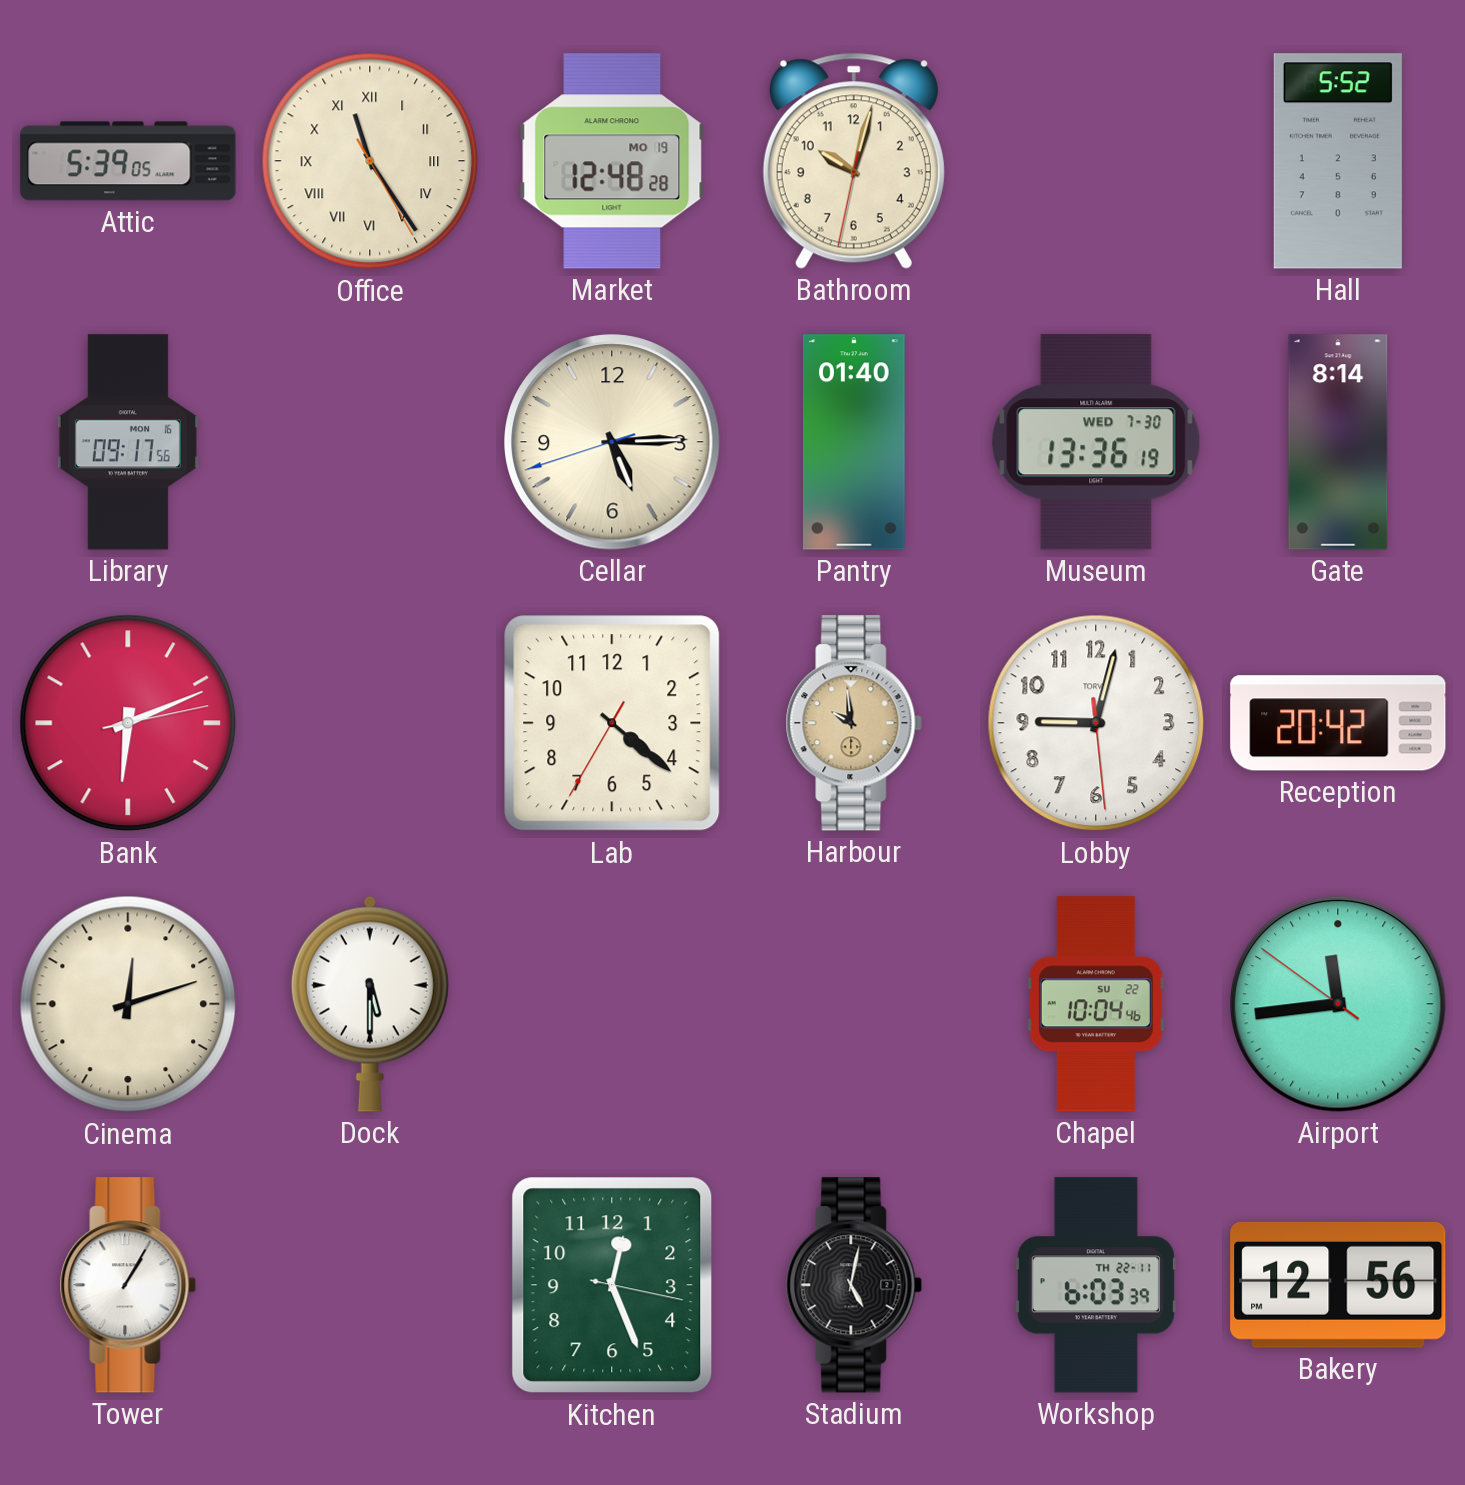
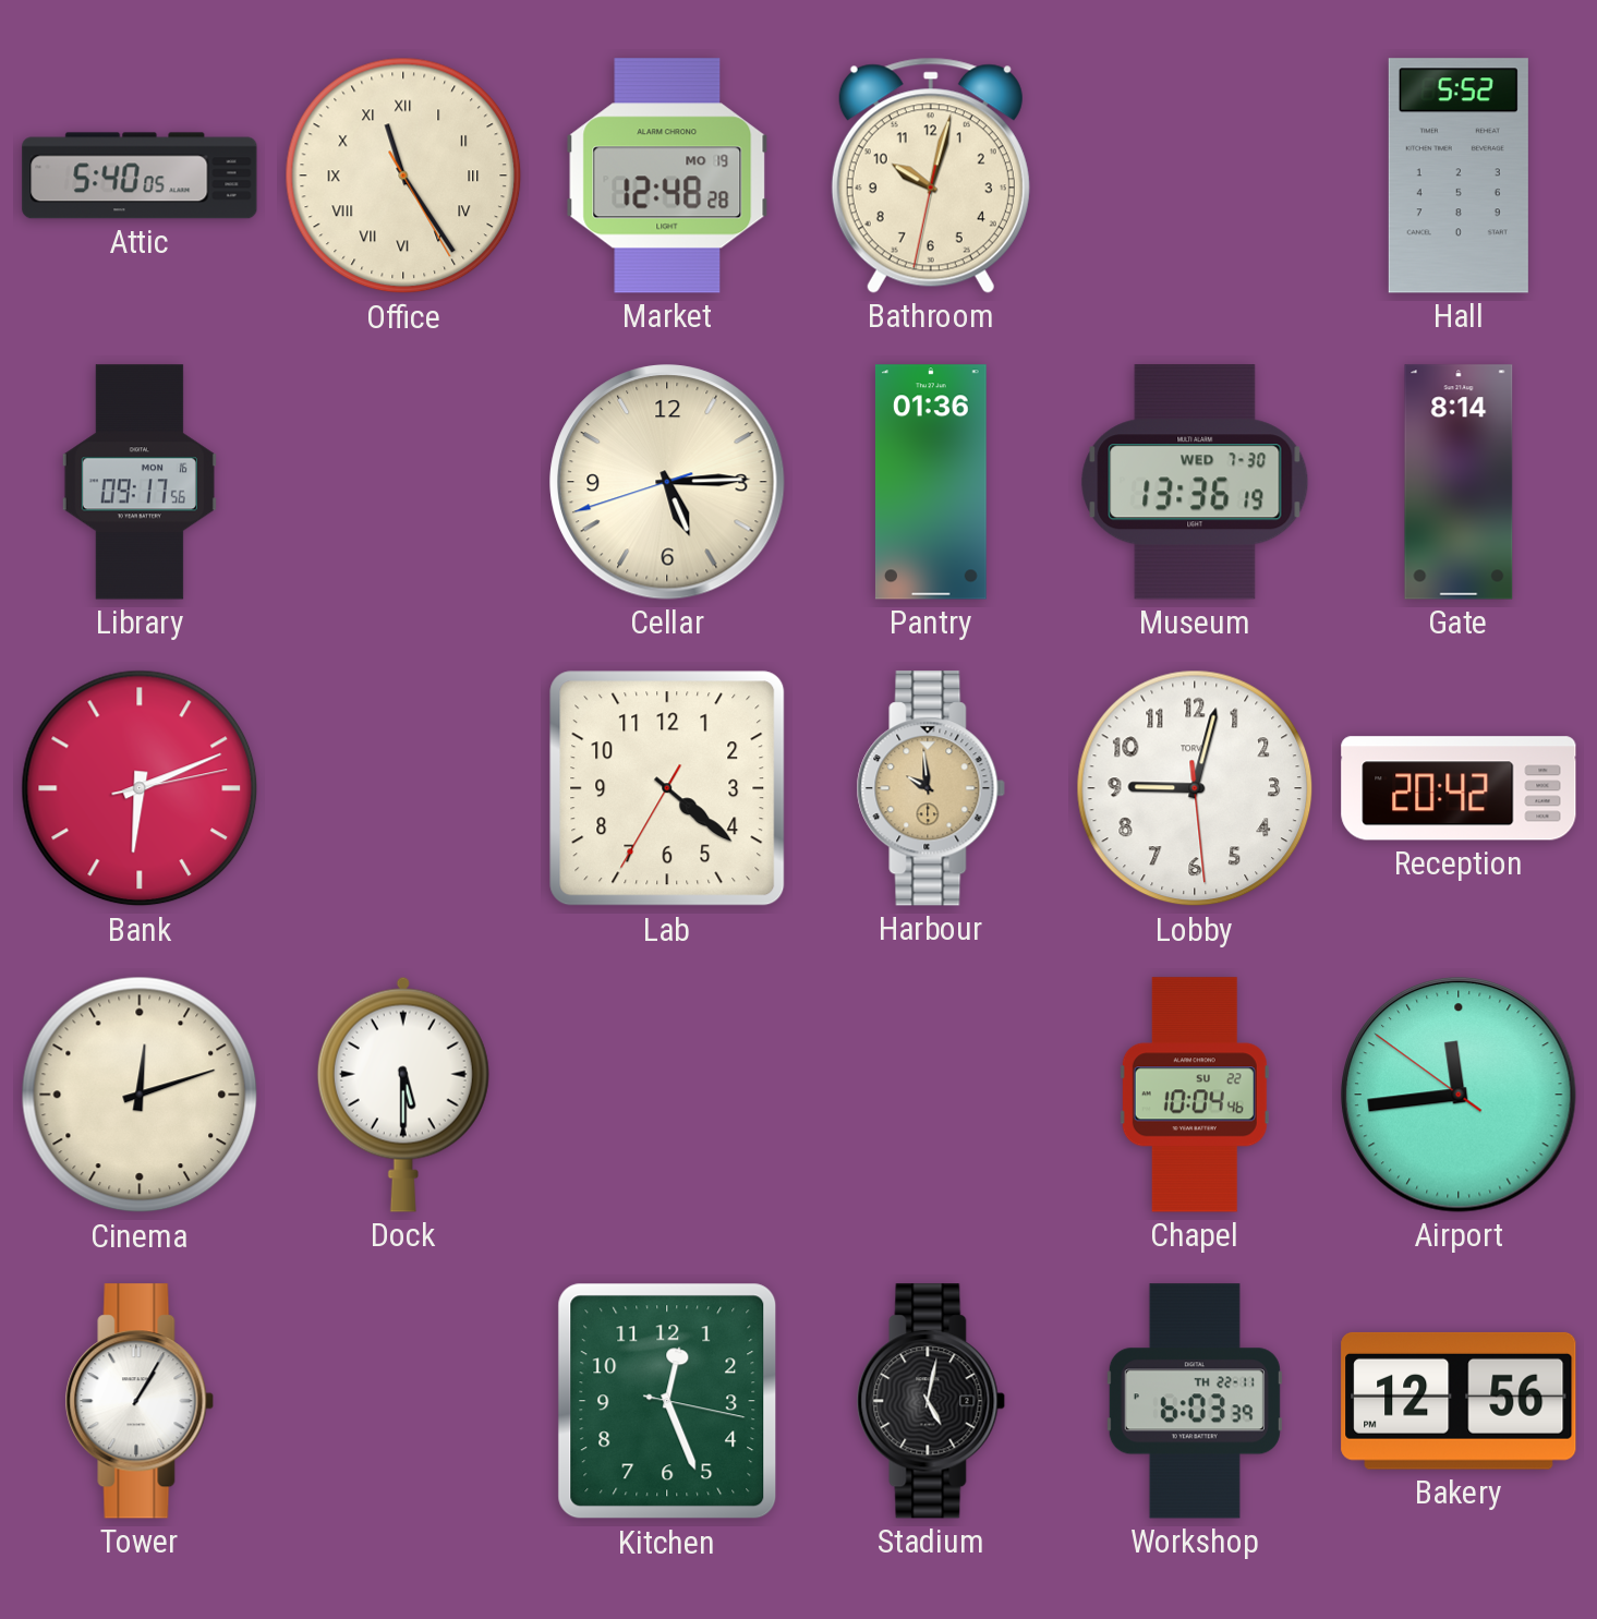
Attic: 5:39 -> 5:40
Pantry: 01:40 -> 01:36
